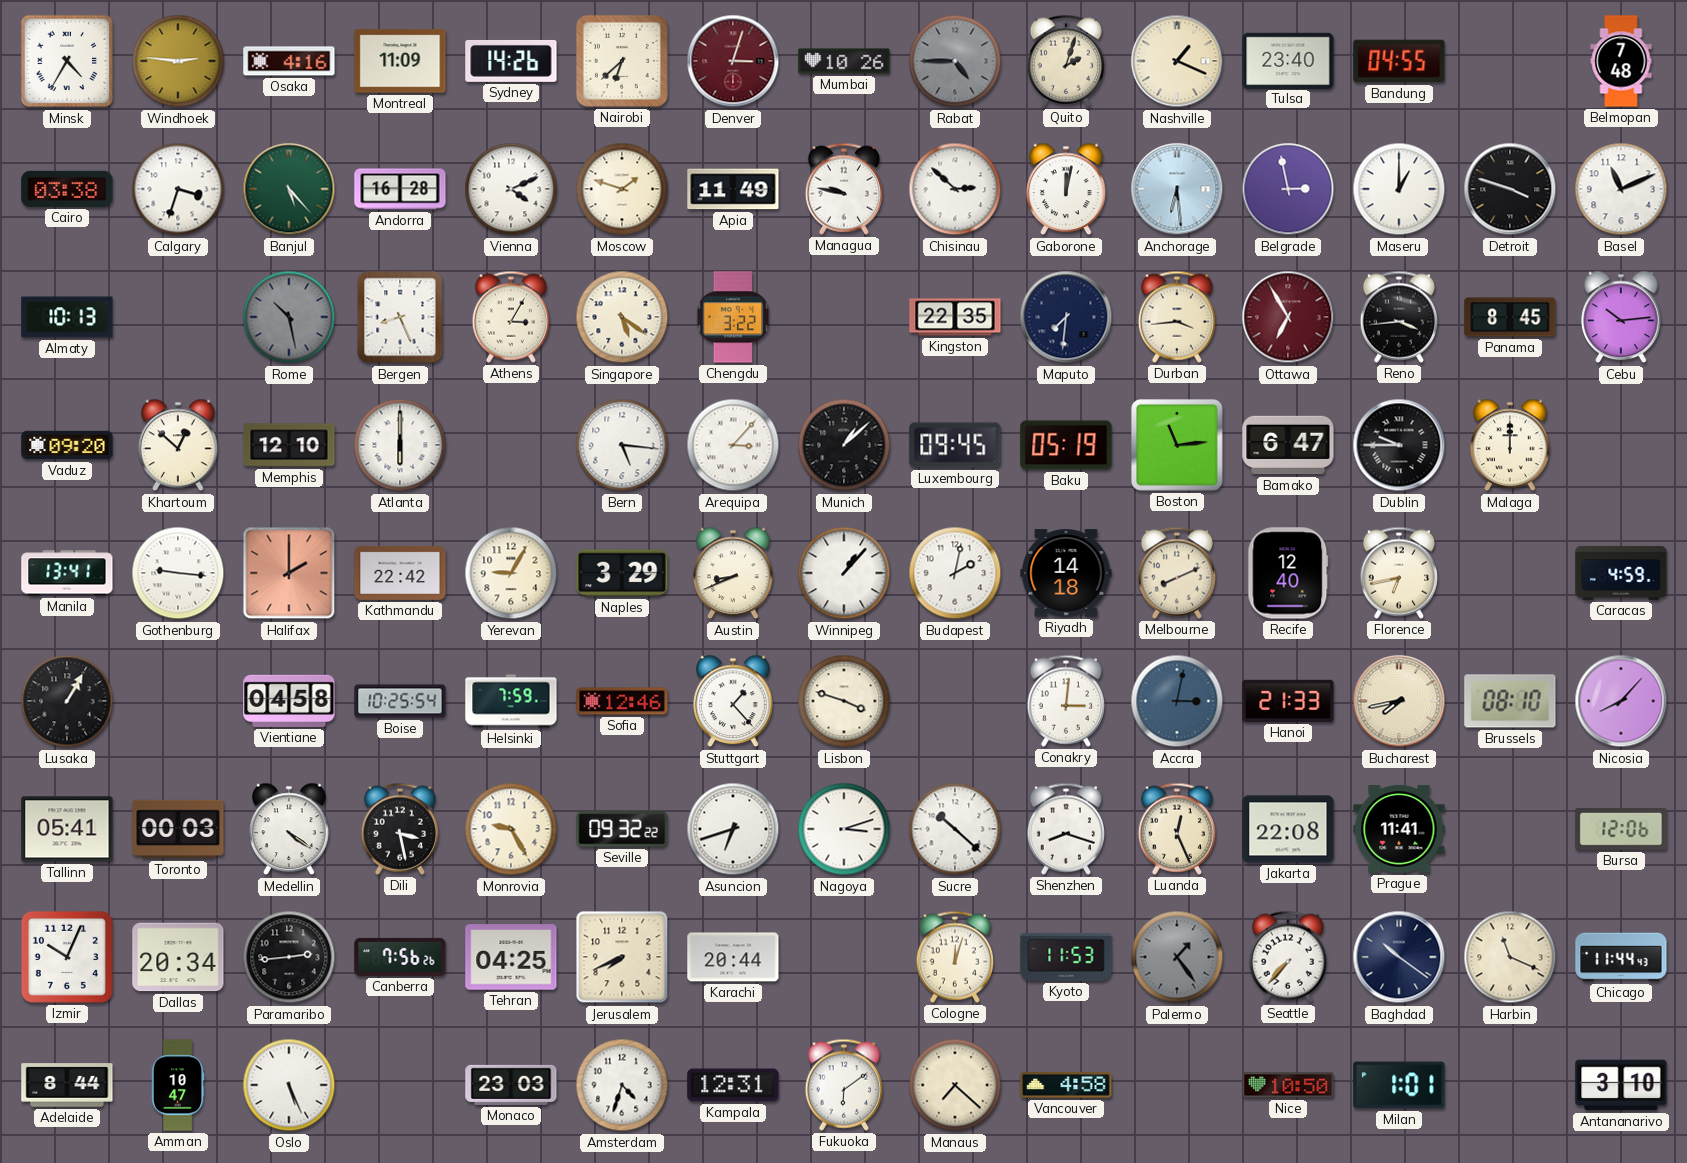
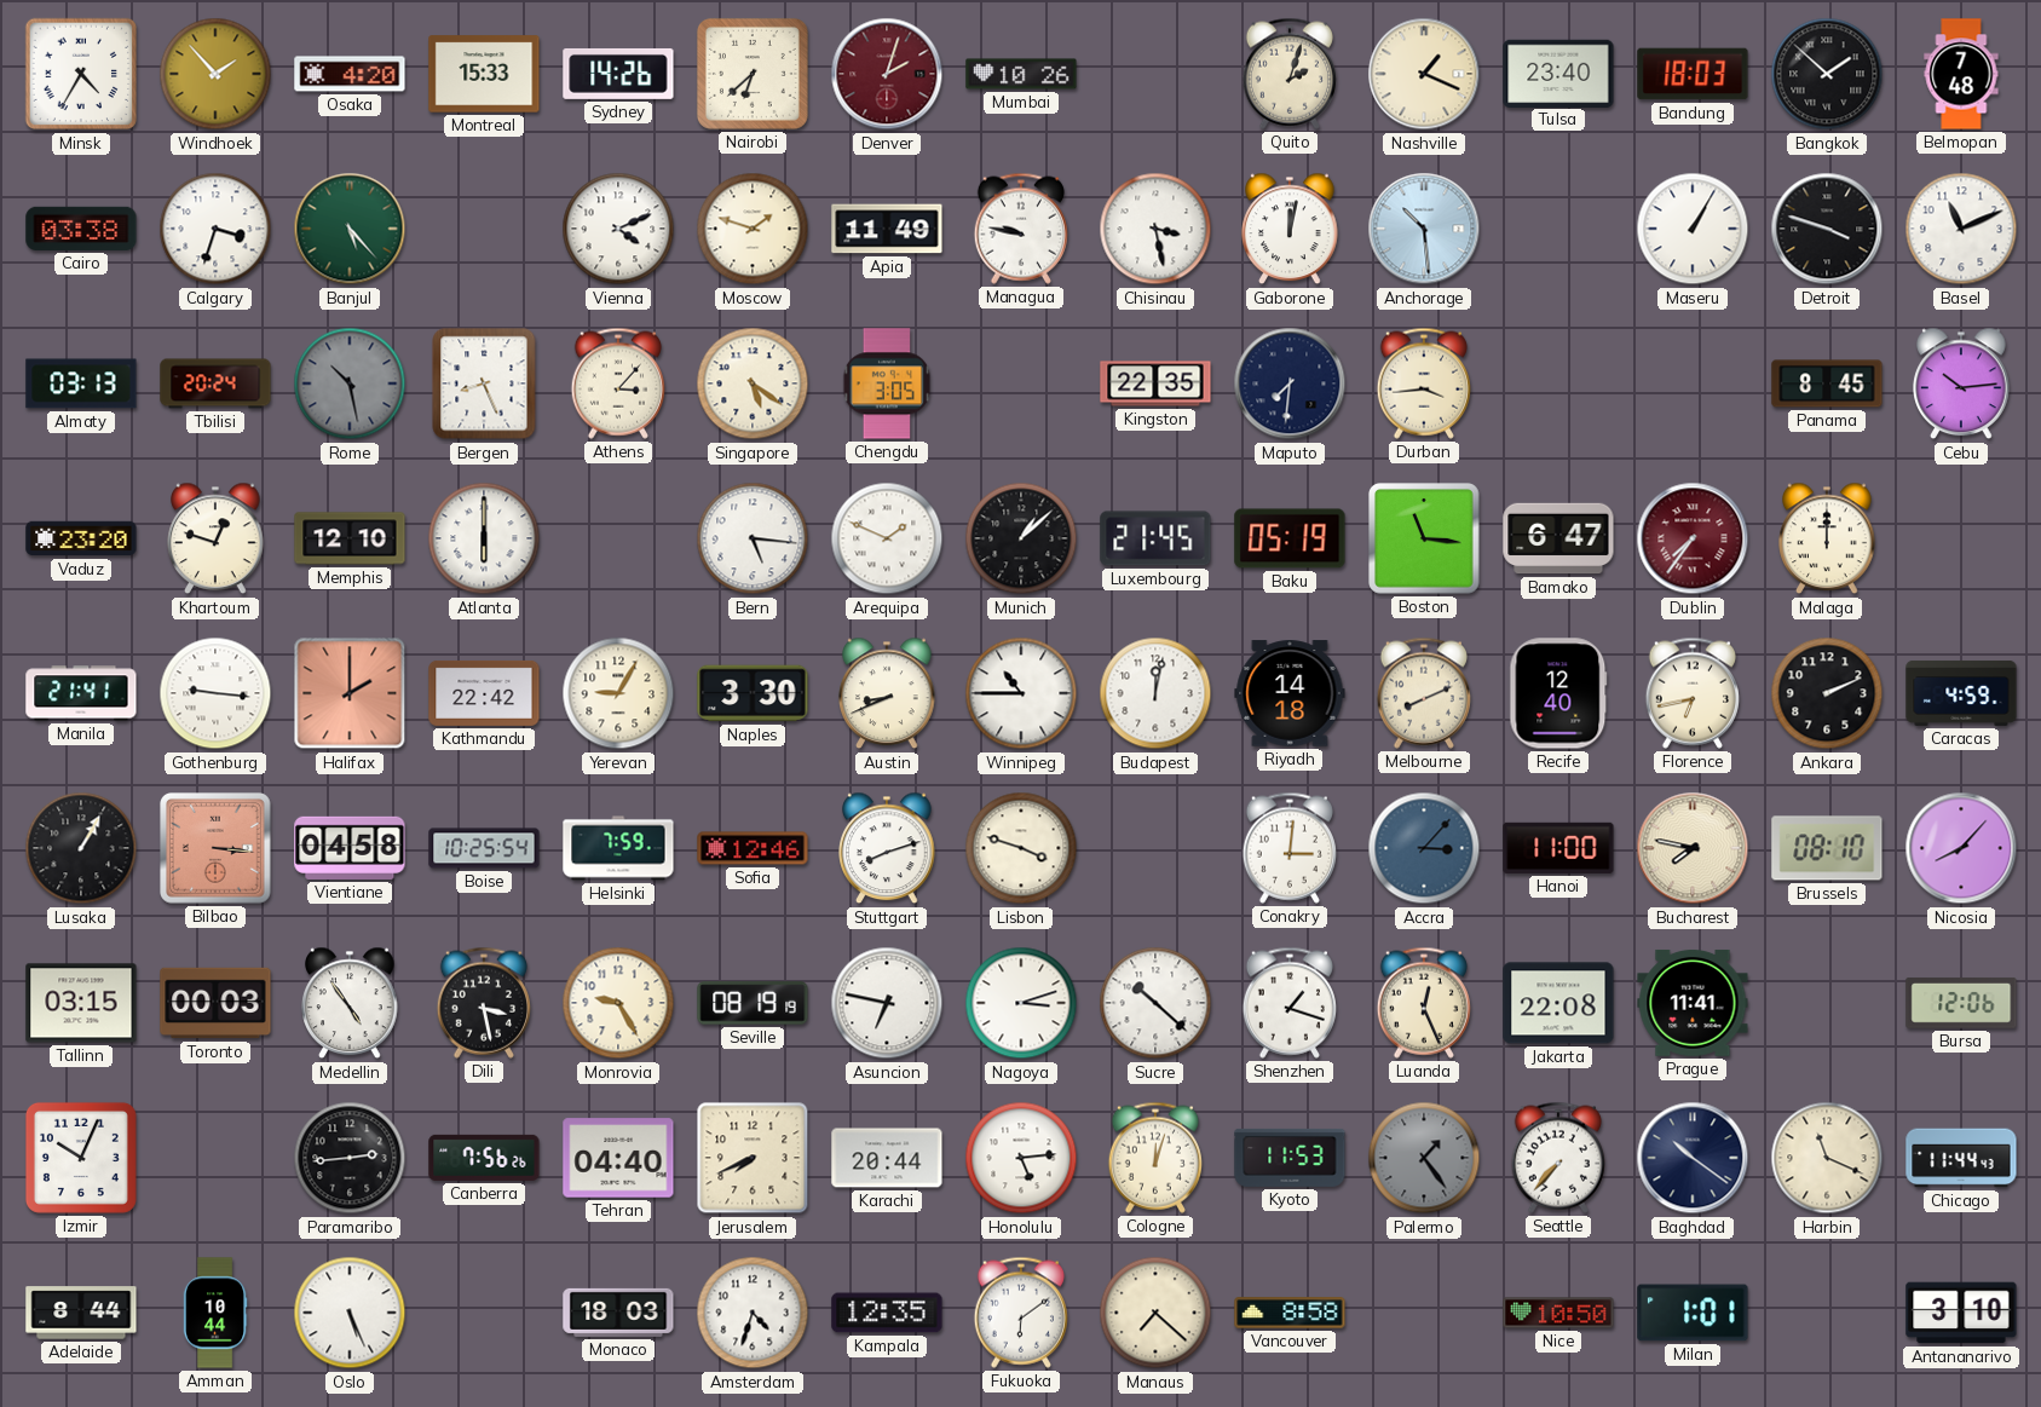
Windhoek: 2:46 -> 1:53
Osaka: 4:16 -> 4:20
Montreal: 11:09 -> 15:33
Denver: 3:03 -> 2:03
Rabat: 4:45 -> none
Bandung: 04:55 -> 18:03
Bangkok: none -> 1:52
Andorra: 16:28 -> none
Chisinau: 2:52 -> 3:28
Anchorage: 6:29 -> 10:29
Belgrade: 2:58 -> none
Maseru: 1:00 -> 1:05
Almaty: 10:13 -> 03:13
Tbilisi: none -> 20:24
Athens: 3:05 -> 3:07
Chengdu: 3:22 -> 3:05
Ottawa: 6:55 -> none
Reno: 3:44 -> none
Vaduz: 09:20 -> 23:20
Khartoum: 12:52 -> 12:48
Arequipa: 3:07 -> 1:49
Luxembourg: 09:45 -> 21:45
Boston: 11:14 -> 11:16
Dublin: 9:45 -> 7:36
Dublin dial: black -> burgundy
Manila: 13:41 -> 21:41
Naples: 3:29 -> 3:30
Winnipeg: 1:07 -> 10:45
Budapest: 2:02 -> 12:02
Ankara: none -> 2:11
Bilbao: none -> 3:16
Stuttgart: 1:23 -> 8:12
Accra: 3:02 -> 3:07
Hanoi: 21:33 -> 11:00
Bucharest: 7:43 -> 7:47
Tallinn: 05:41 -> 03:15
Medellin: 4:21 -> 4:54
Seville: 09:32 -> 08:19
Asuncion: 6:42 -> 6:47
Shenzhen: 8:18 -> 1:18
Dallas: 20:34 -> none
Tehran: 04:25 -> 04:40
Honolulu: none -> 5:14
Amman: 10:47 -> 10:44
Monaco: 23:03 -> 18:03
Kampala: 12:31 -> 12:35
Vancouver: 4:58 -> 8:58
